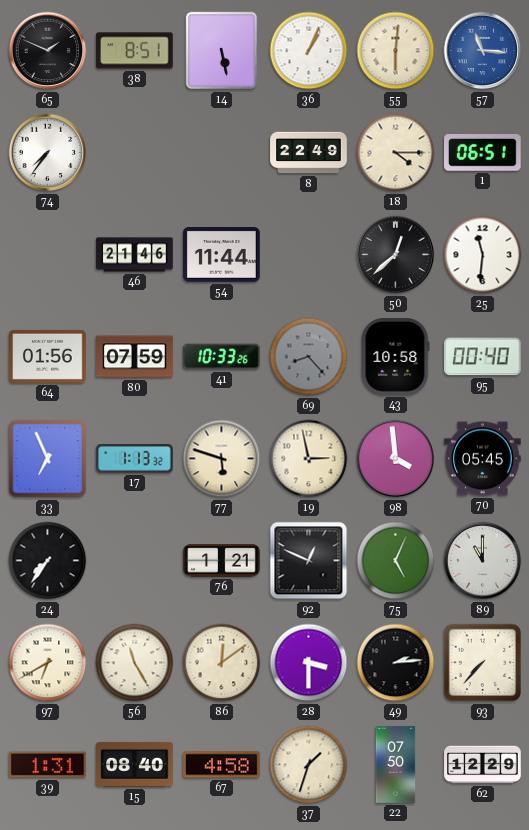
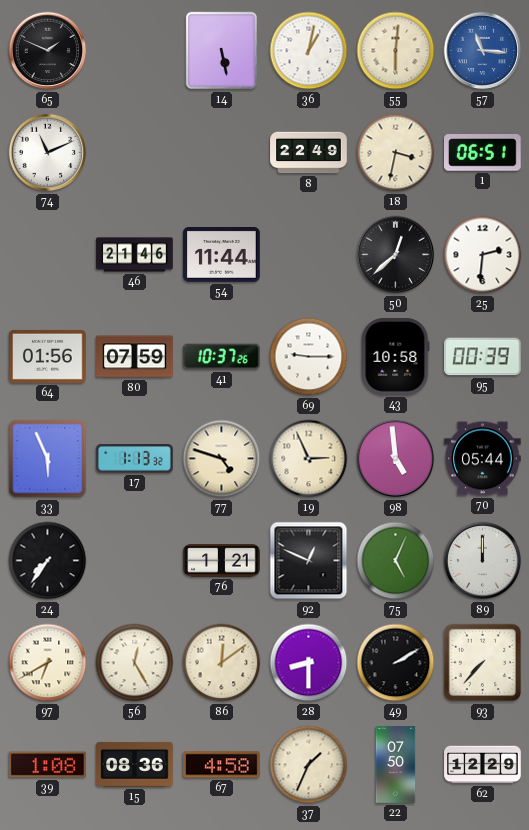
38: 8:51 -> none
36: 1:04 -> 1:02
74: 7:36 -> 11:11
18: 4:15 -> 3:32
25: 11:31 -> 2:31
41: 10:33 -> 10:37
69: 8:23 -> 9:15
69 dial: grey -> white
95: 00:40 -> 00:39
33: 6:56 -> 5:56
77: 5:48 -> 4:48
19: 2:58 -> 2:56
98: 3:59 -> 4:59
70: 05:45 -> 05:44
89: 11:00 -> 12:00
56: 11:25 -> 12:25
28: 3:30 -> 8:30
49: 2:14 -> 2:10
39: 1:31 -> 1:08
15: 08:40 -> 08:36
37: 1:33 -> 1:34
